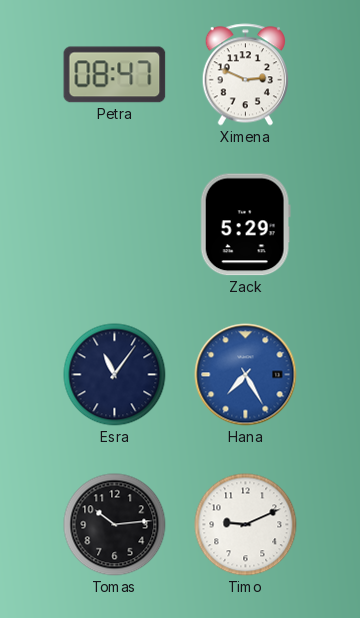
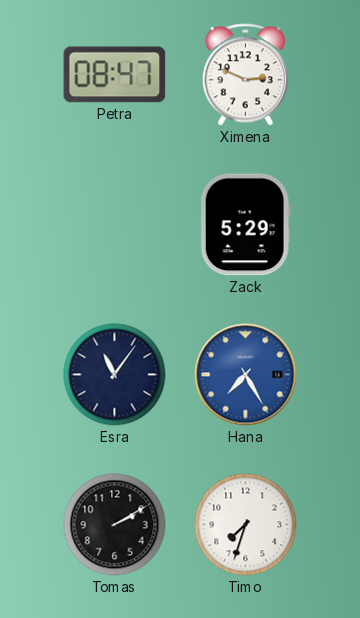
Tomas: 10:14 -> 2:10
Timo: 9:11 -> 7:33
